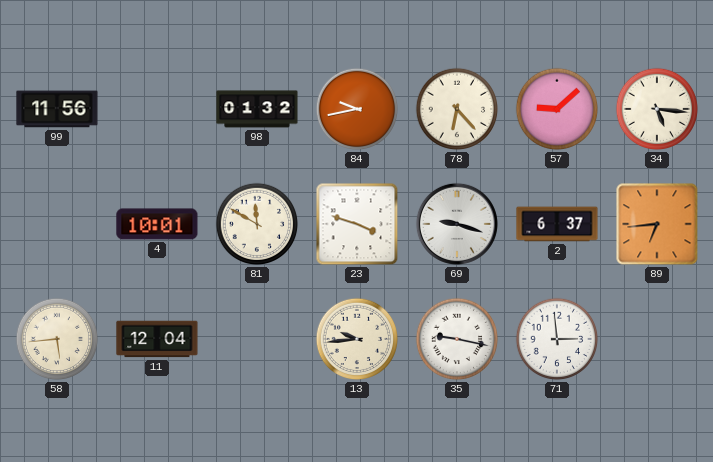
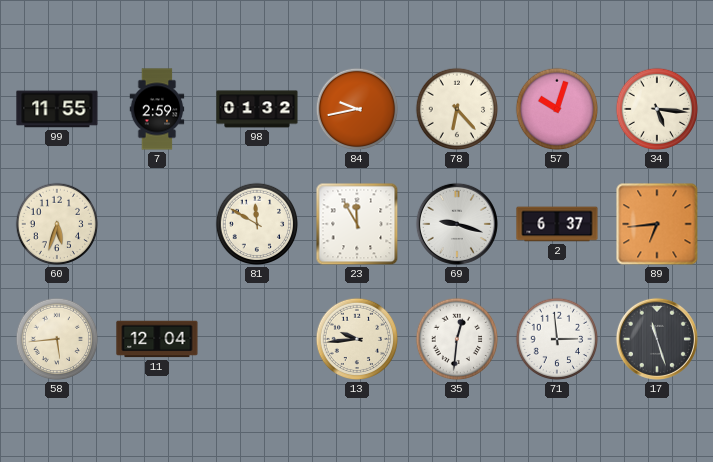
99: 11:56 -> 11:55
7: none -> 2:59
57: 9:08 -> 10:03
60: none -> 5:33
4: 10:01 -> none
23: 3:48 -> 11:55
35: 9:17 -> 12:31
17: none -> 11:27
